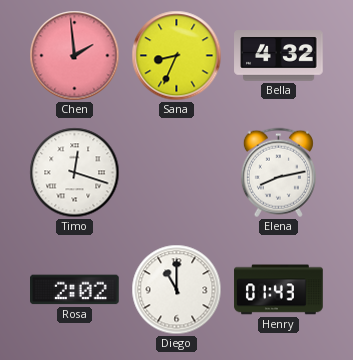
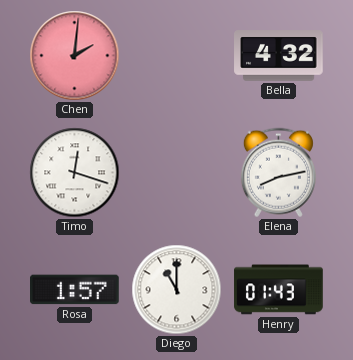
Chen: 1:59 -> 2:01
Sana: 8:34 -> none
Rosa: 2:02 -> 1:57
